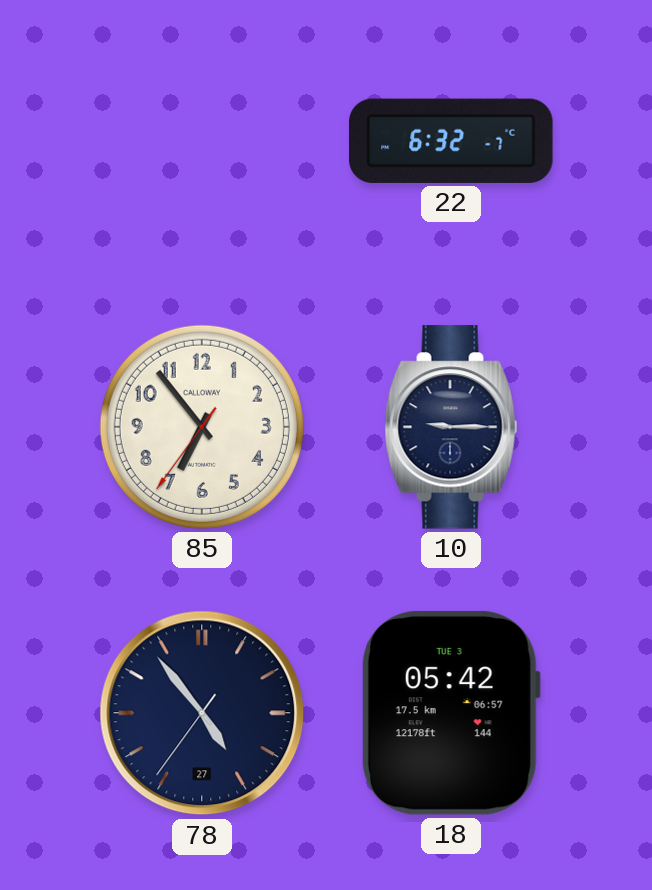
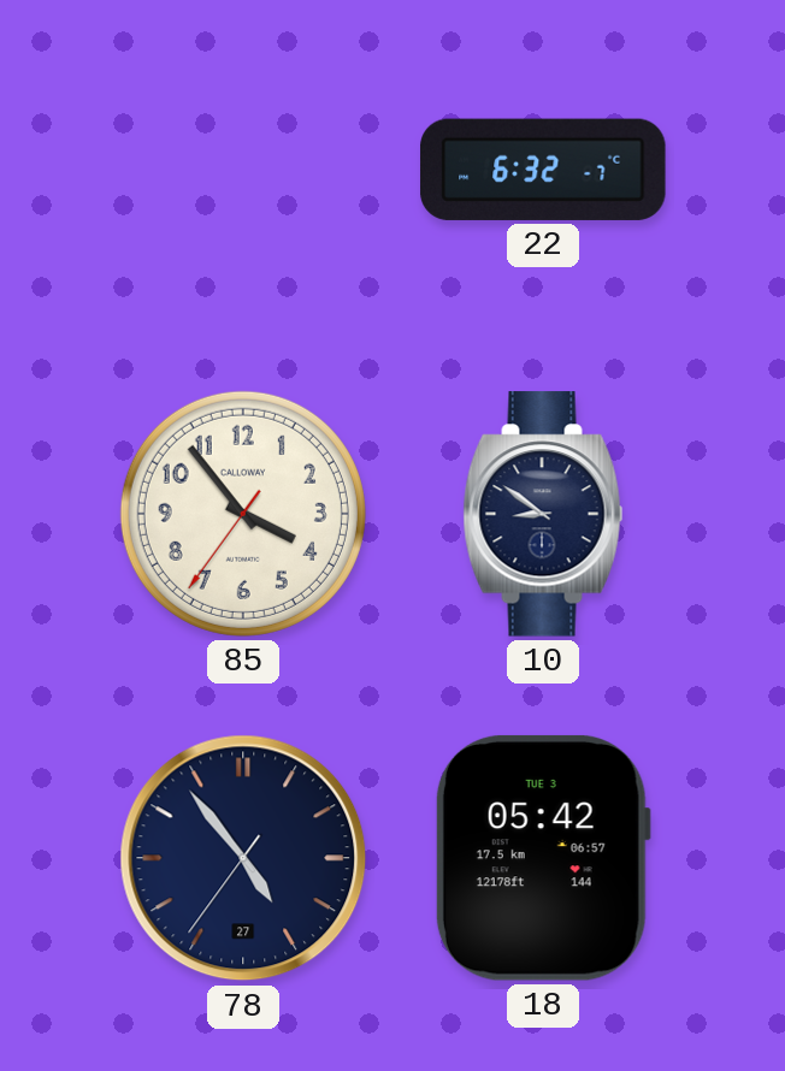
85: 6:53 -> 3:53
10: 9:15 -> 8:51
